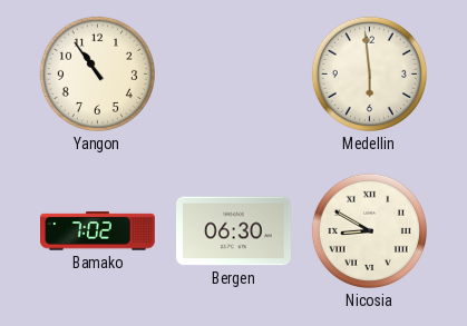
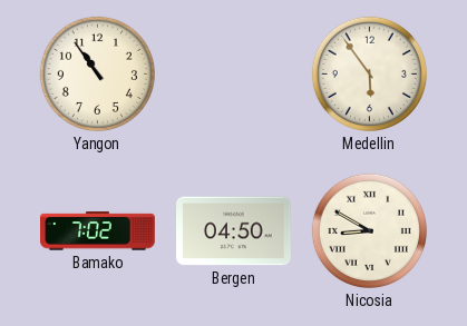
Medellin: 5:59 -> 5:54
Bergen: 06:30 -> 04:50
